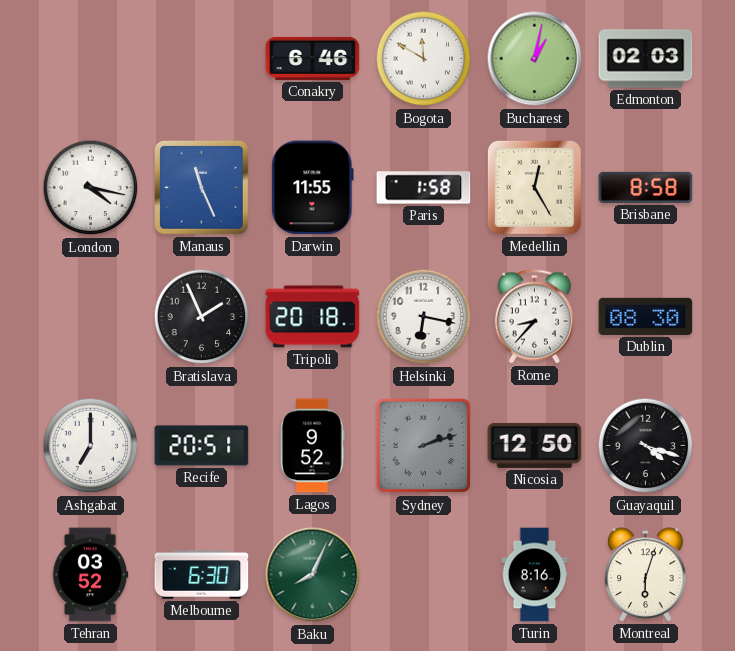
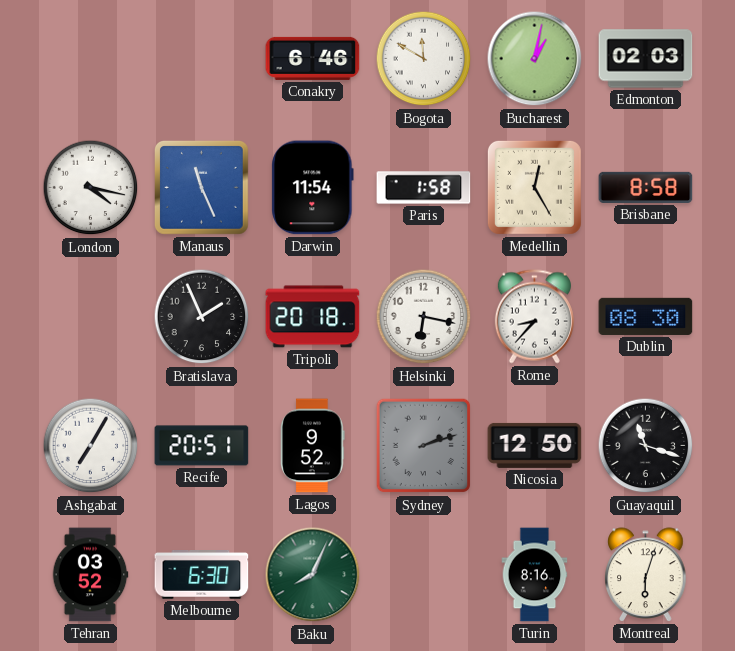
Darwin: 11:55 -> 11:54
Ashgabat: 7:00 -> 7:05
Guayaquil: 4:18 -> 11:18
